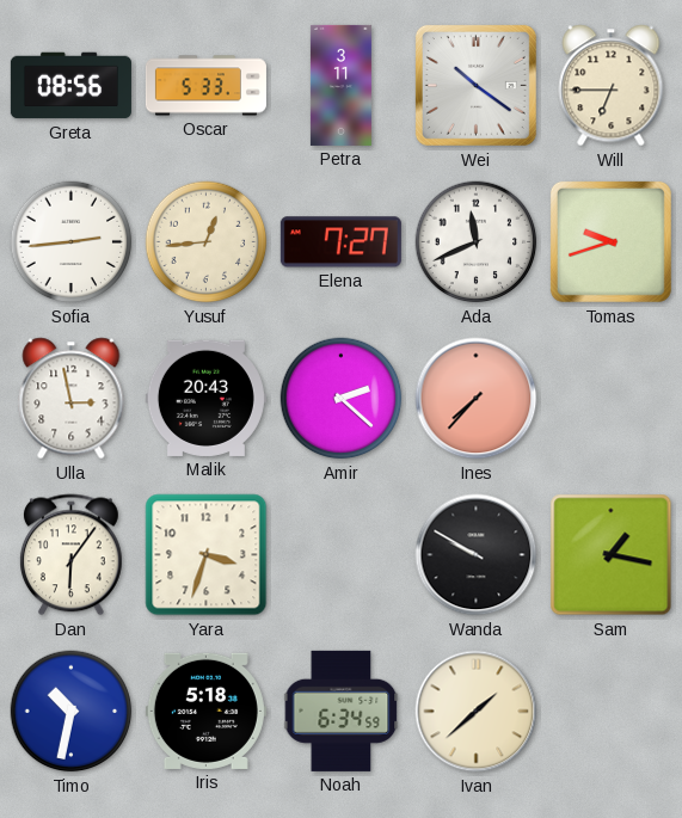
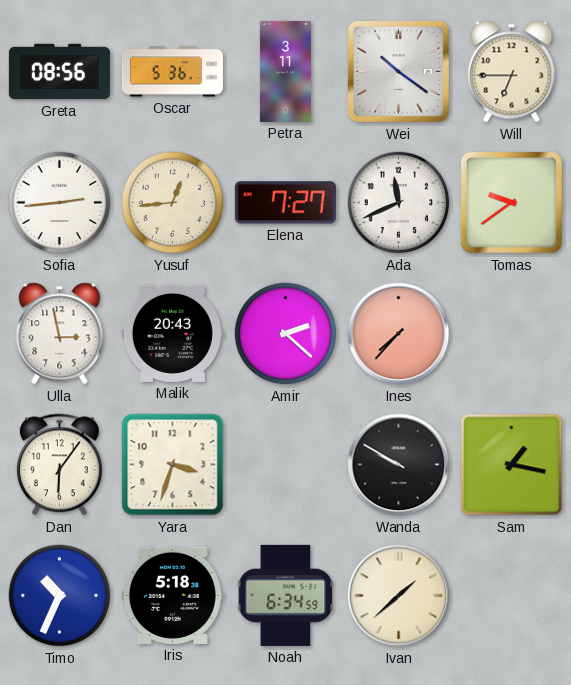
Oscar: 5:33 -> 5:36
Tomas: 9:42 -> 9:39
Timo: 10:32 -> 10:34
